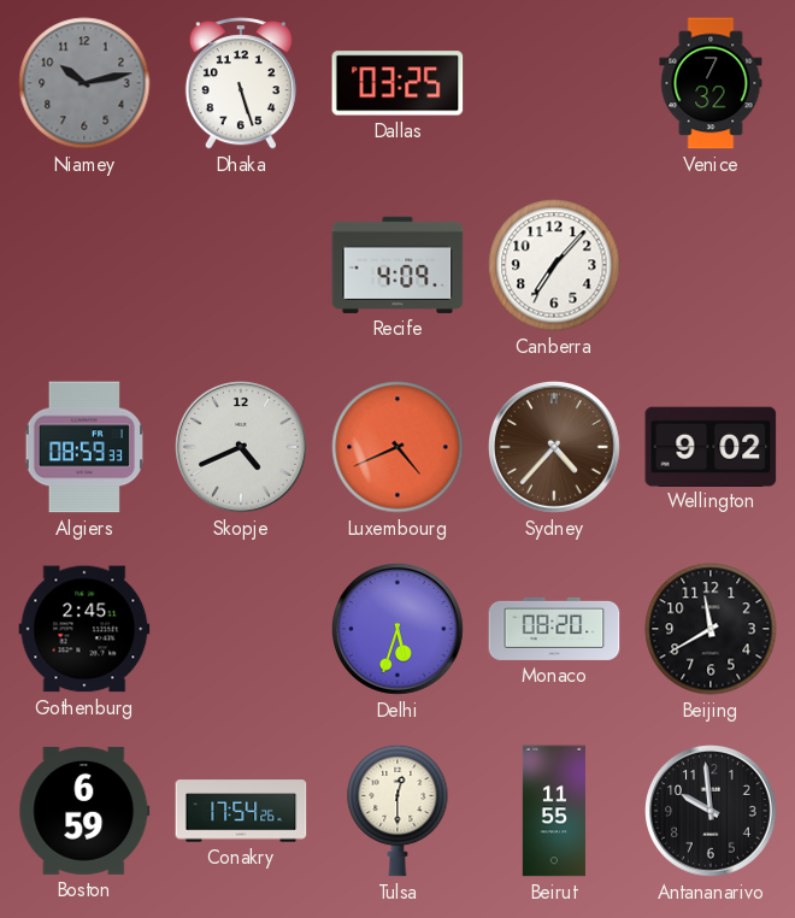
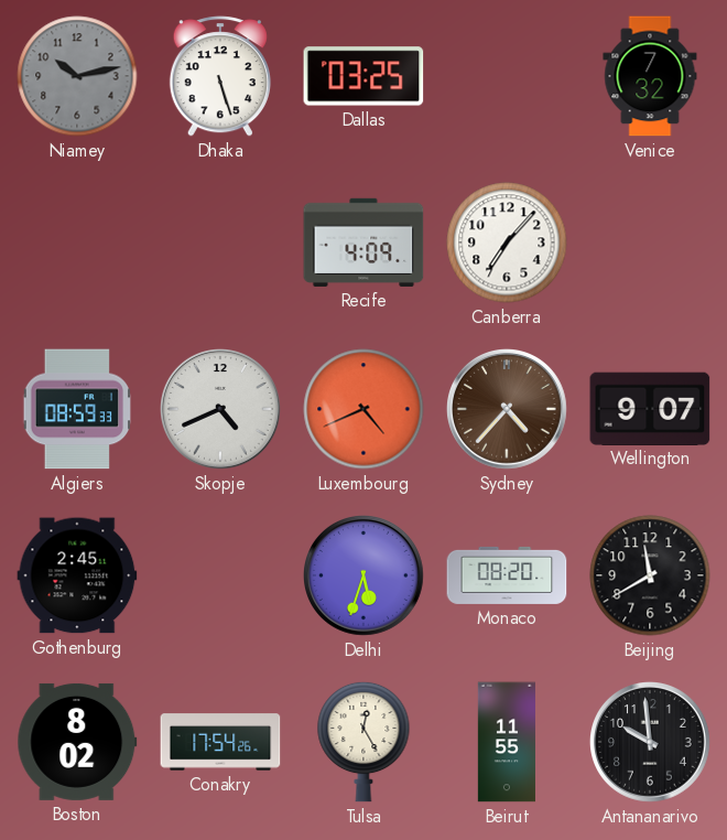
Wellington: 9:02 -> 9:07
Boston: 6:59 -> 8:02
Tulsa: 12:30 -> 12:25
